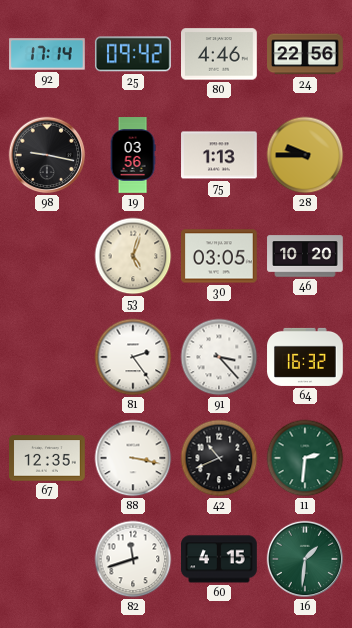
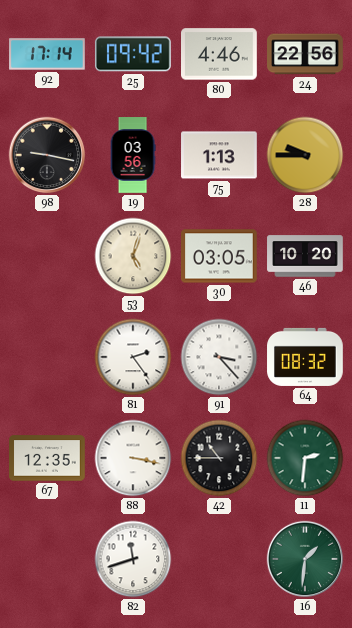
64: 16:32 -> 08:32
42: 10:41 -> 10:45
60: 4:15 -> none
